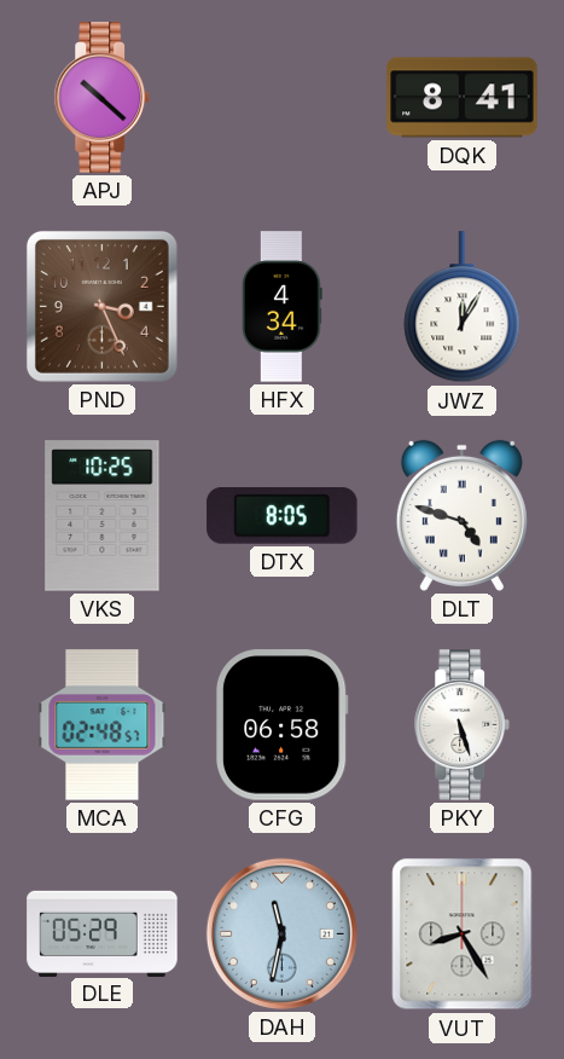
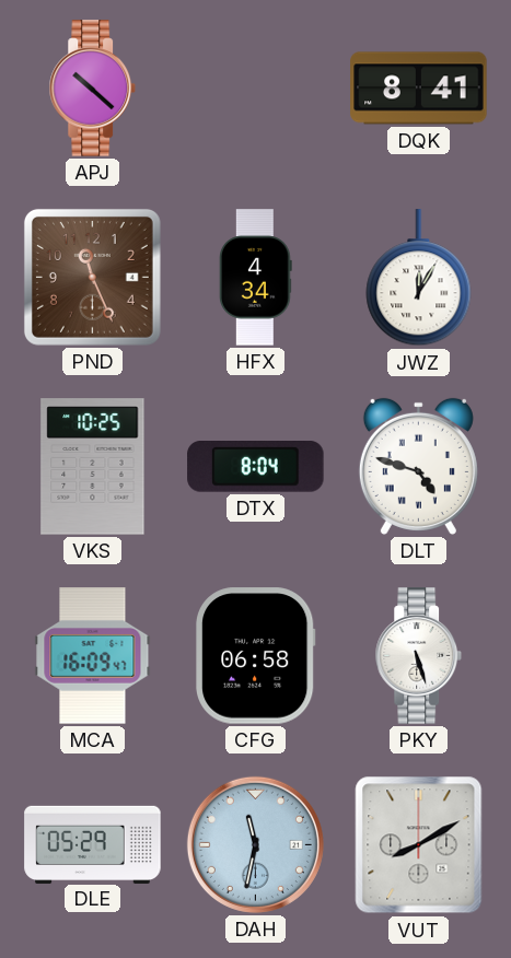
PND: 3:26 -> 11:26
DTX: 8:05 -> 8:04
MCA: 02:48 -> 16:09
VUT: 8:25 -> 8:10
